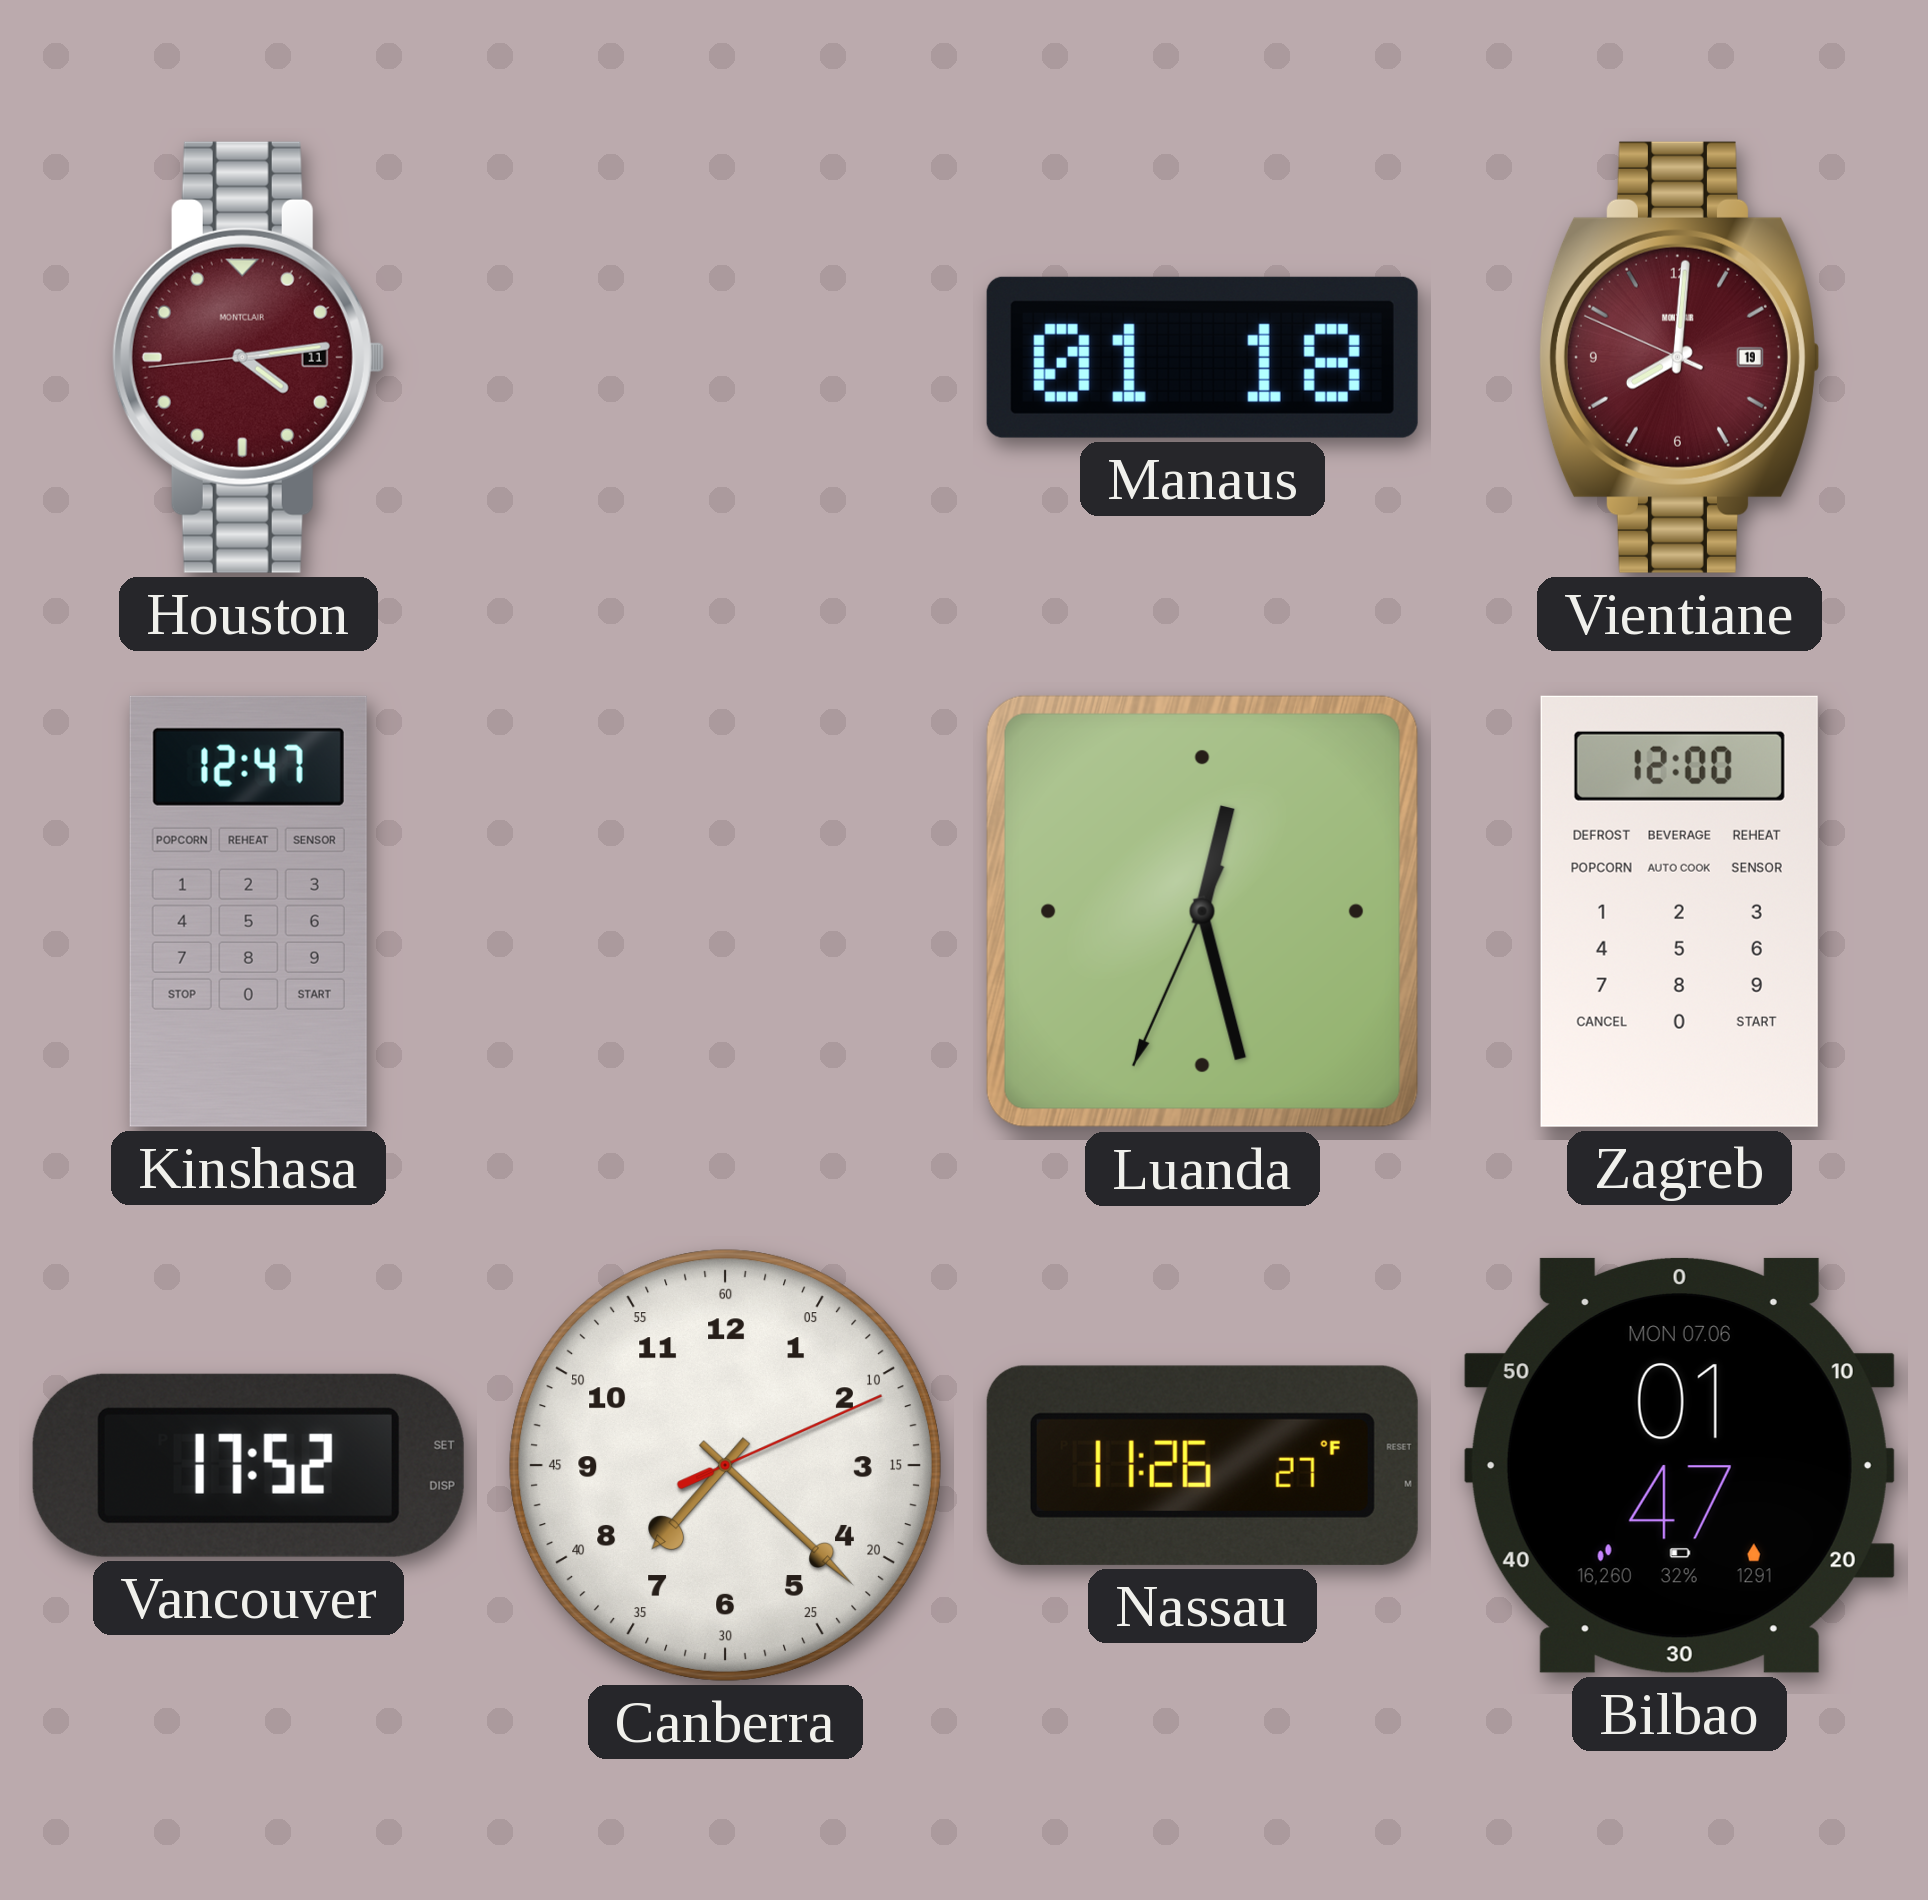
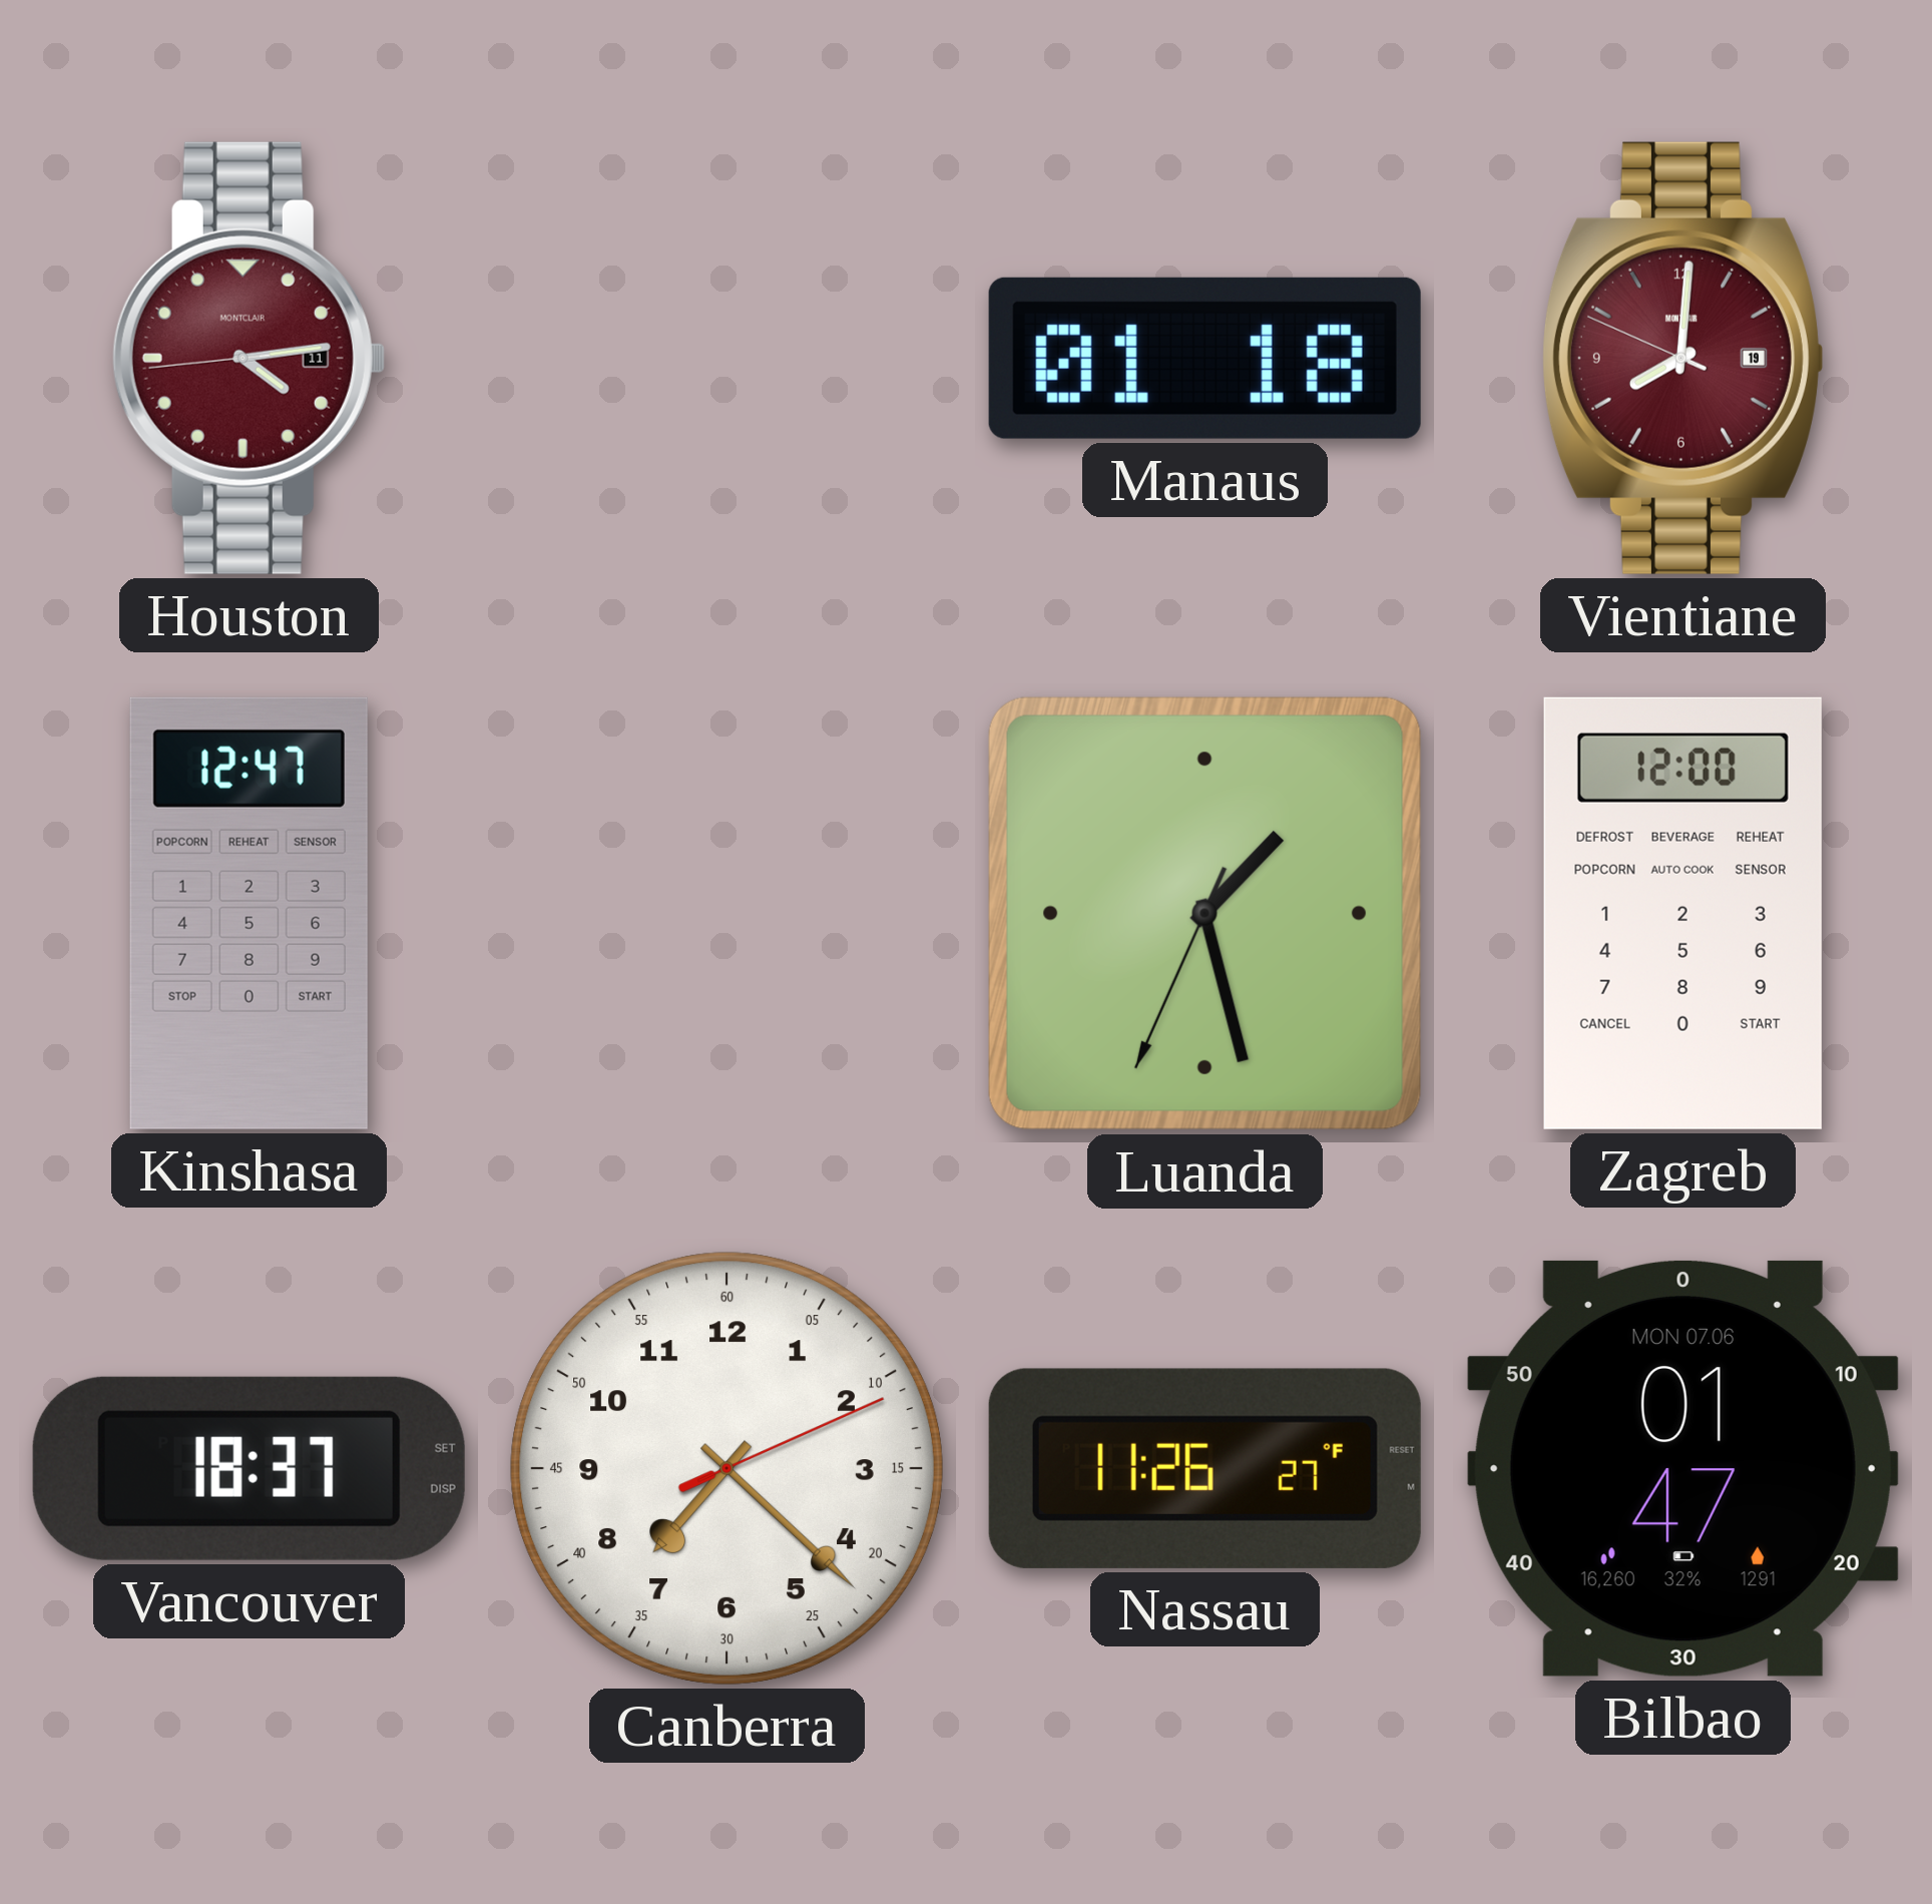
Luanda: 12:27 -> 1:27
Vancouver: 17:52 -> 18:37
